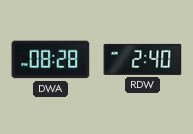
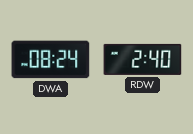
DWA: 08:28 -> 08:24
